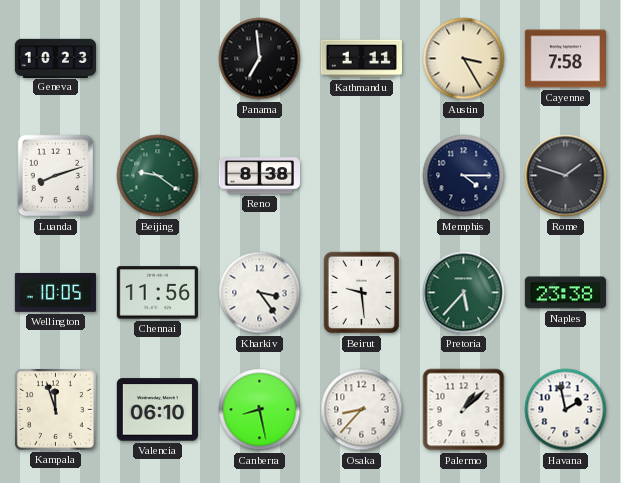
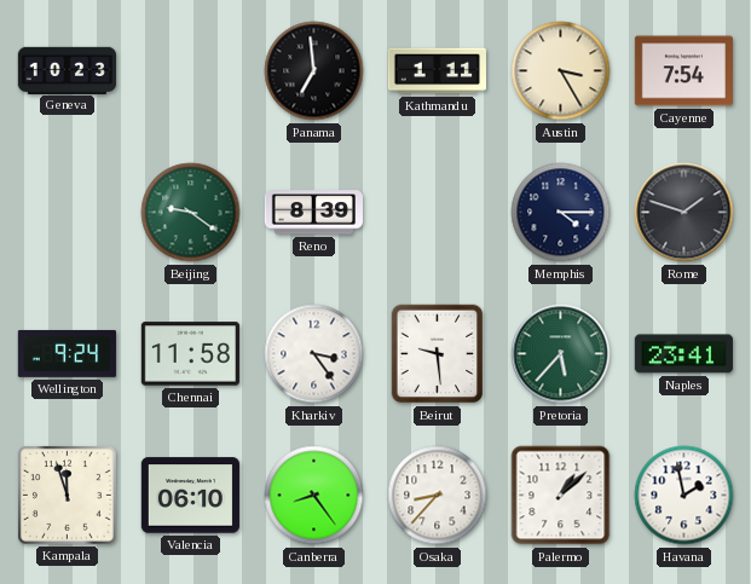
Cayenne: 7:58 -> 7:54
Luanda: 8:12 -> none
Reno: 8:38 -> 8:39
Wellington: 10:05 -> 9:24
Chennai: 11:56 -> 11:58
Naples: 23:38 -> 23:41
Canberra: 8:28 -> 8:24
